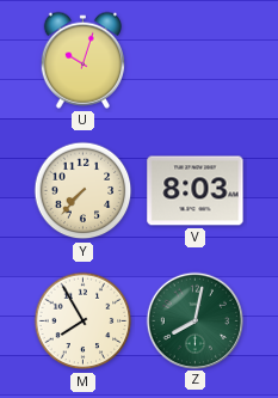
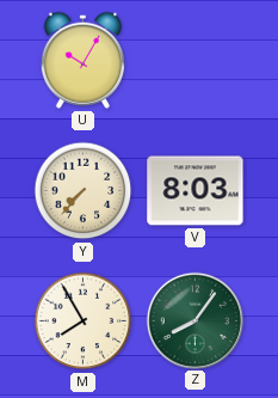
U: 10:03 -> 10:05
Z: 8:02 -> 8:06
